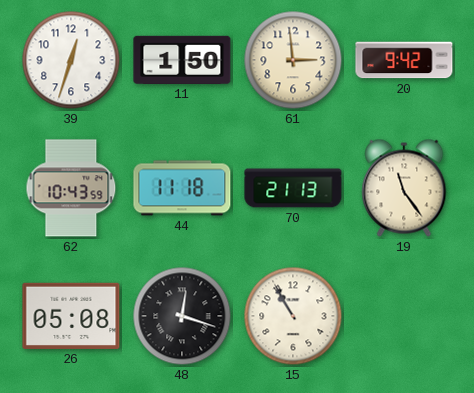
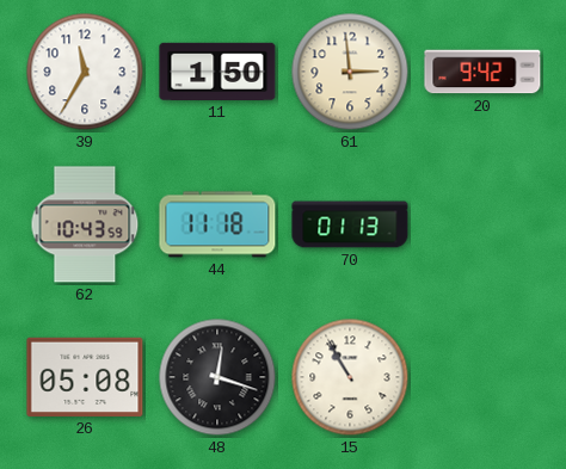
39: 12:33 -> 11:35
70: 21:13 -> 01:13
19: 11:24 -> none
